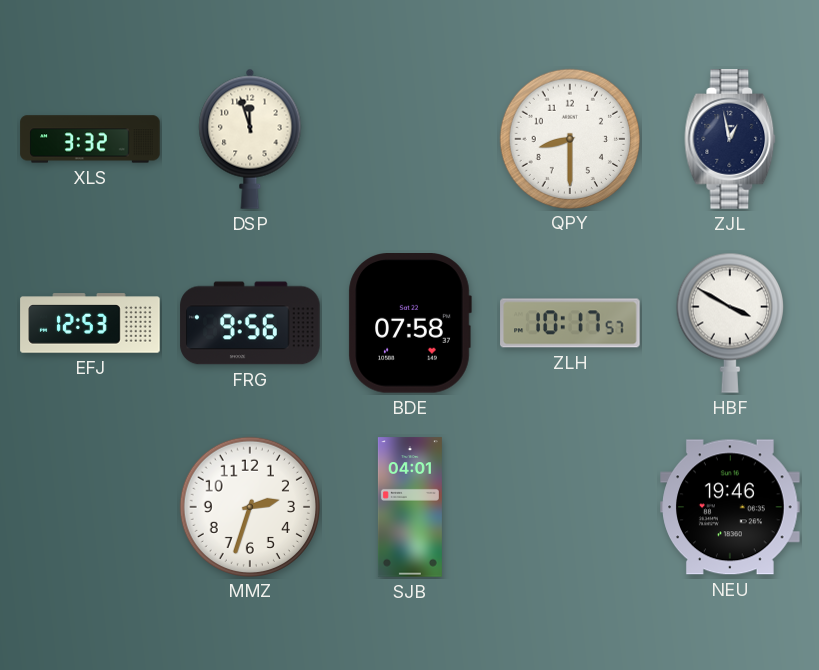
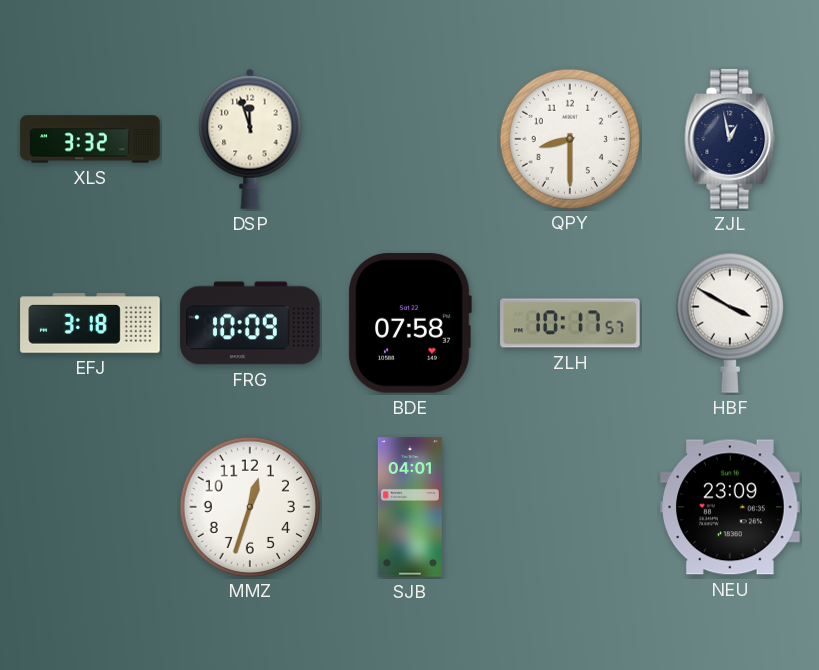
EFJ: 12:53 -> 3:18
FRG: 9:56 -> 10:09
MMZ: 2:33 -> 12:33
NEU: 19:46 -> 23:09
